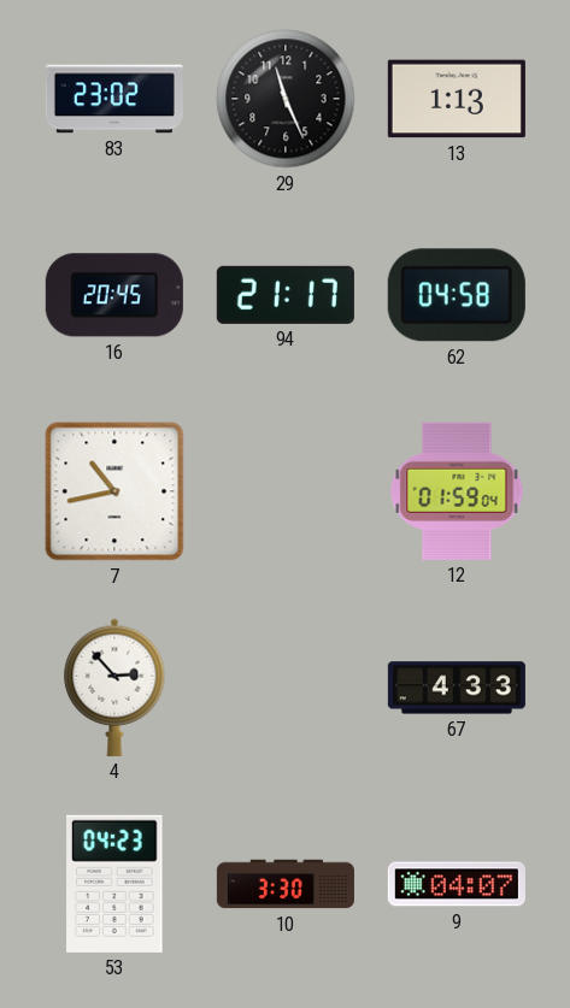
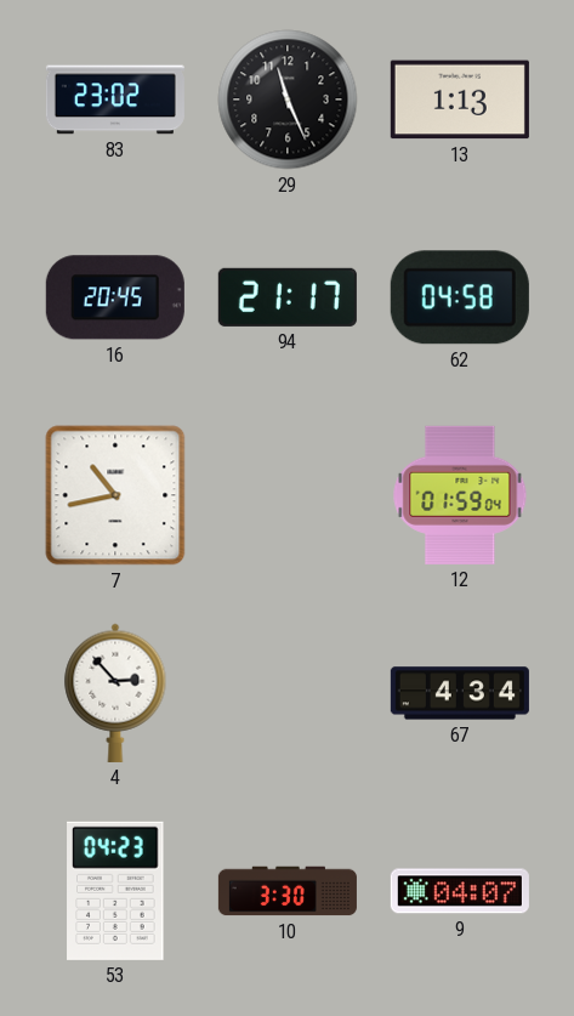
67: 4:33 -> 4:34
